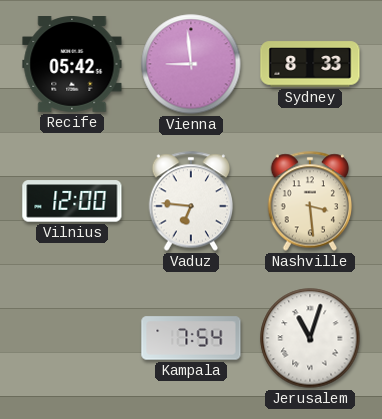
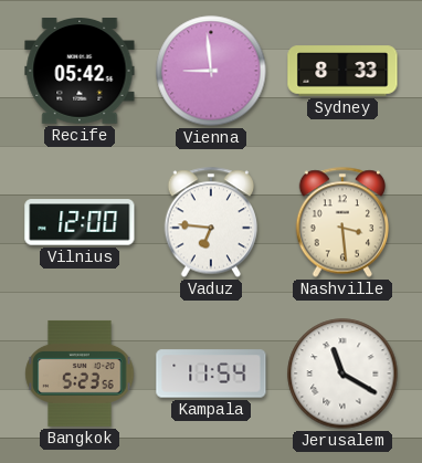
Bangkok: none -> 5:23
Kampala: 7:54 -> 11:54
Jerusalem: 11:03 -> 11:20
